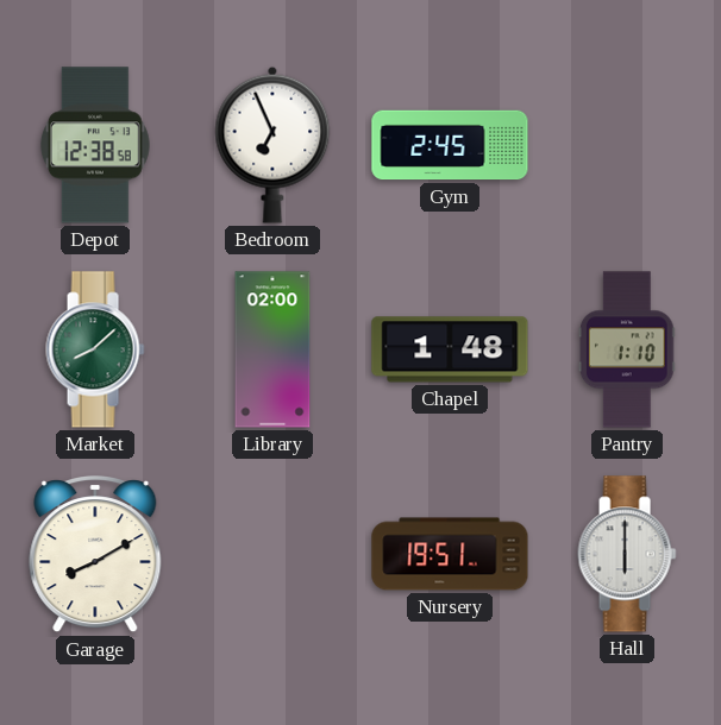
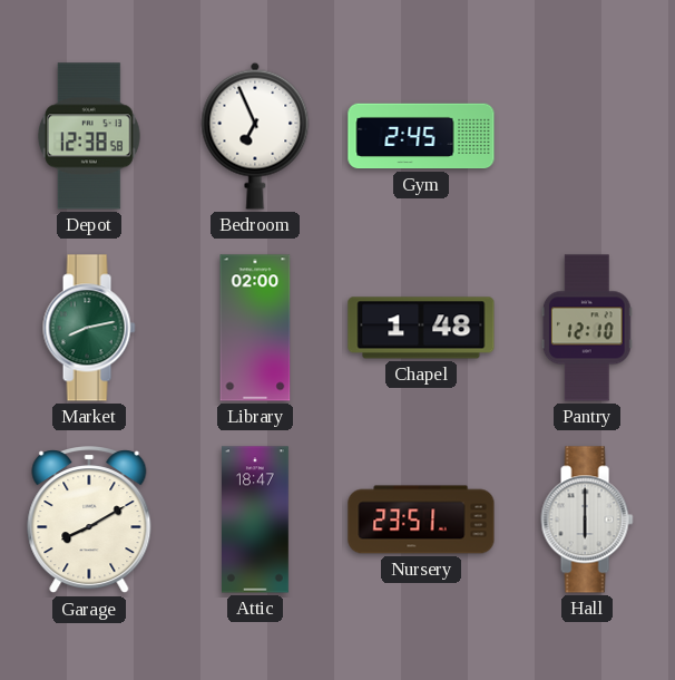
Market: 8:08 -> 8:13
Pantry: 1:10 -> 12:10
Attic: none -> 18:47
Nursery: 19:51 -> 23:51
